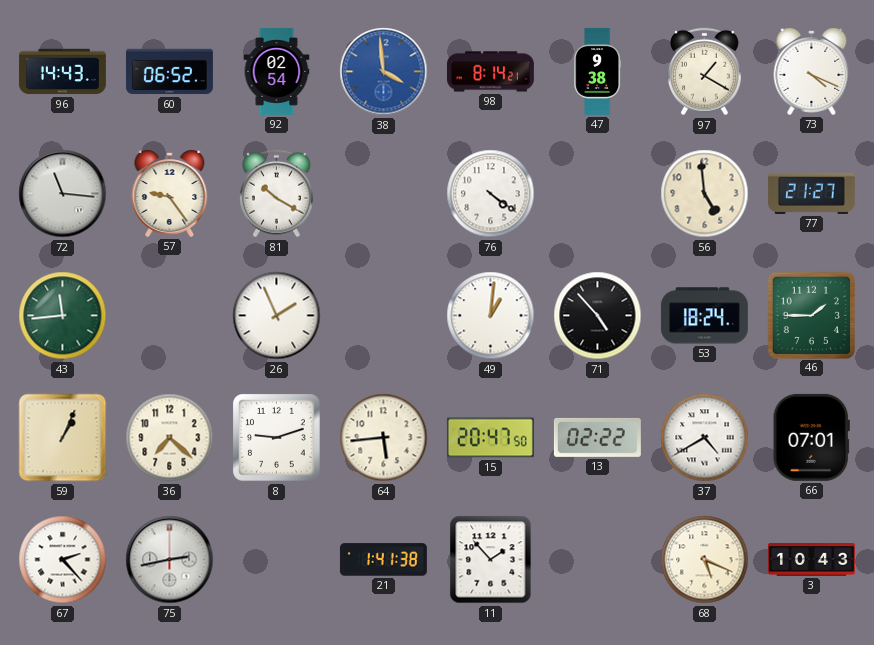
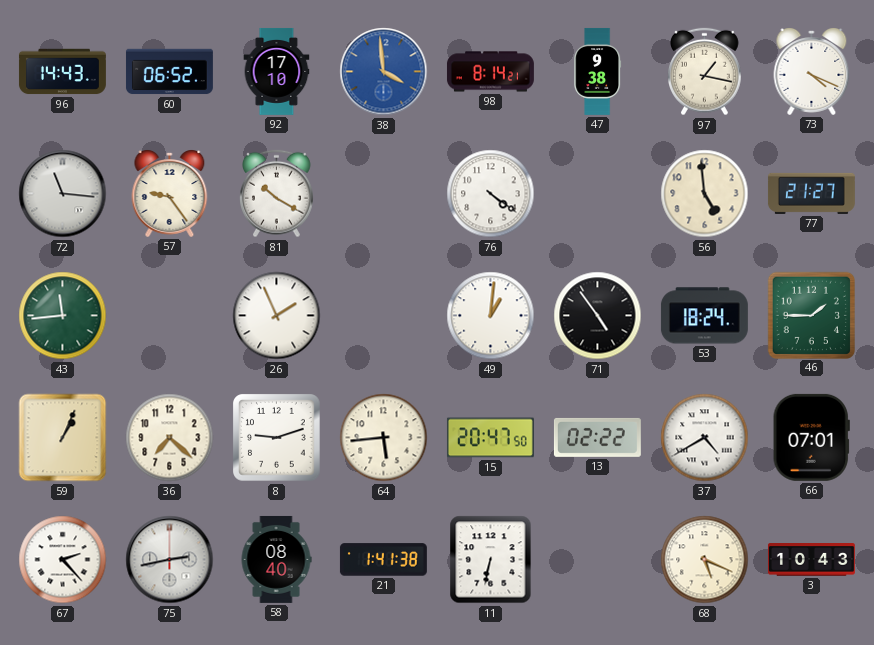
92: 02:54 -> 17:10
97: 1:20 -> 1:17
71: 4:53 -> 4:54
58: none -> 08:40
11: 1:53 -> 6:32
